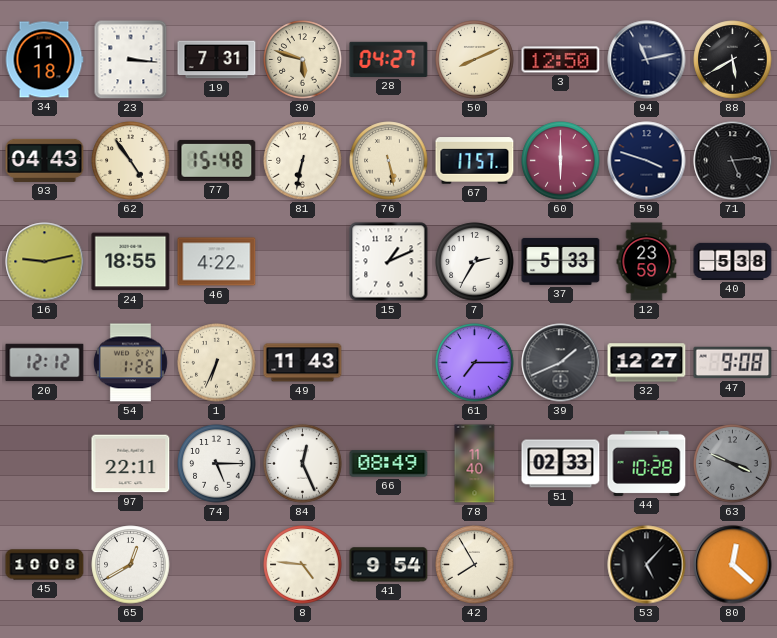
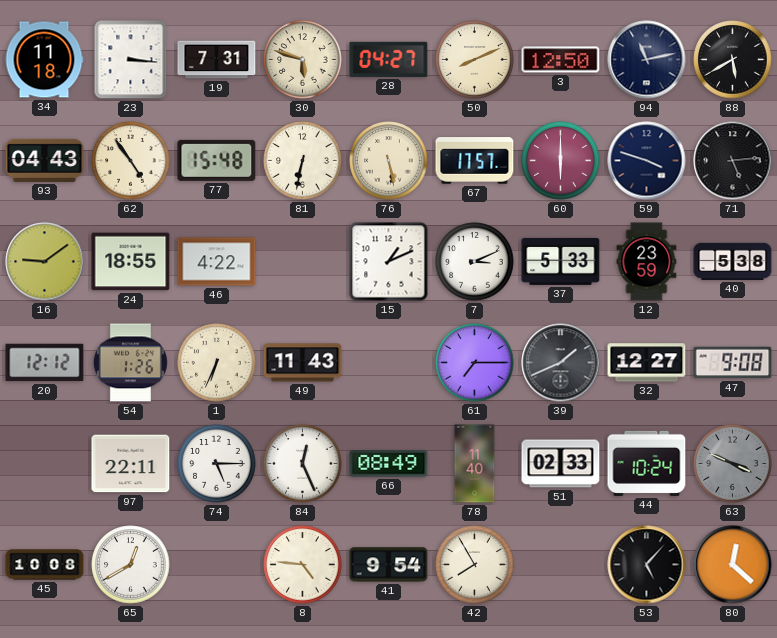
16: 9:13 -> 9:09
7: 2:35 -> 3:11
44: 10:28 -> 10:24
